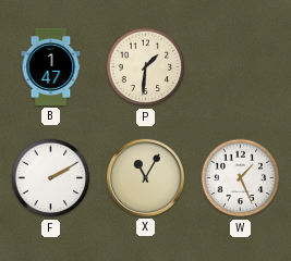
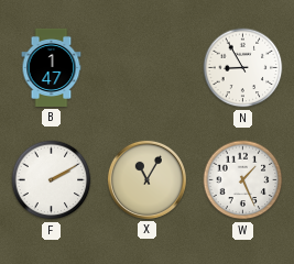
P: 1:31 -> none
N: none -> 8:55
